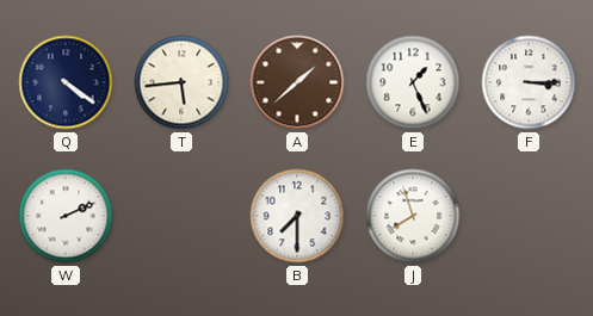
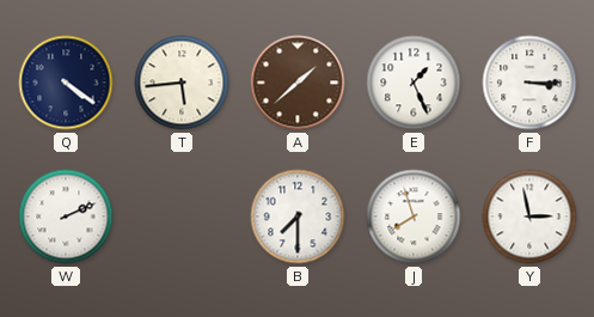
Y: none -> 2:58
